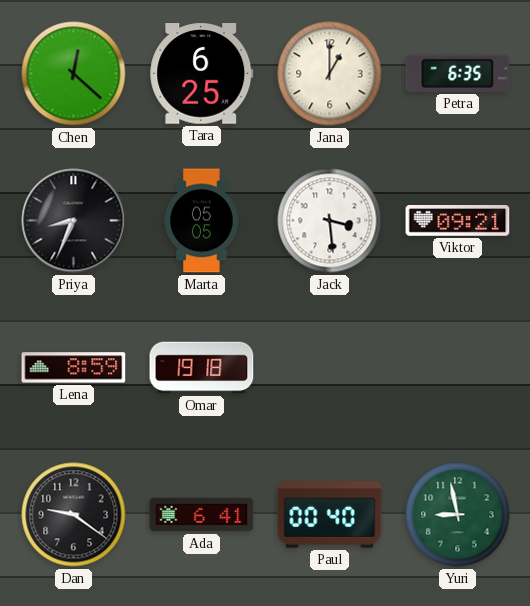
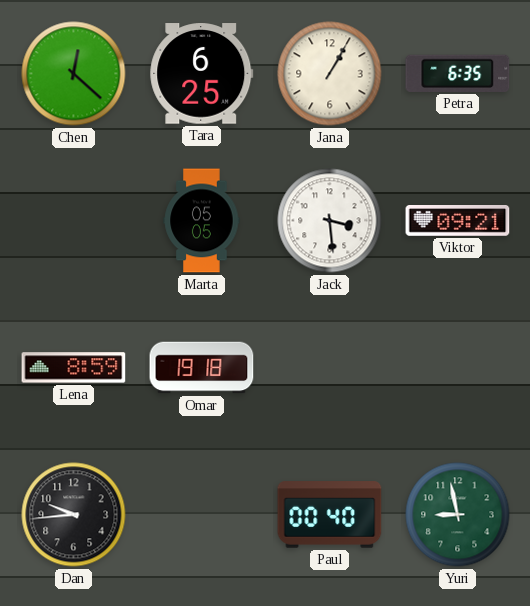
Jana: 1:00 -> 1:05
Priya: 8:34 -> none
Dan: 9:21 -> 9:44
Ada: 6:41 -> none
